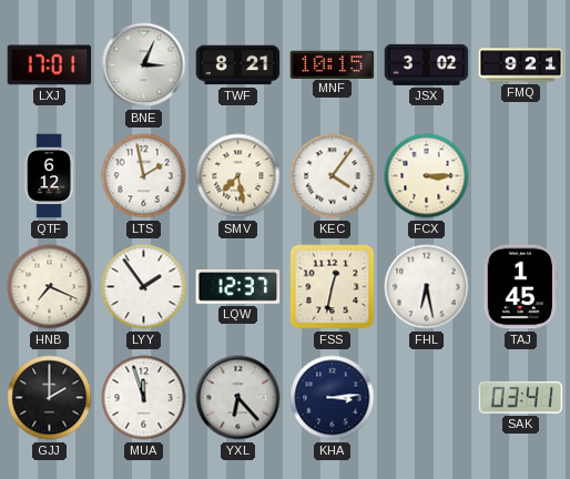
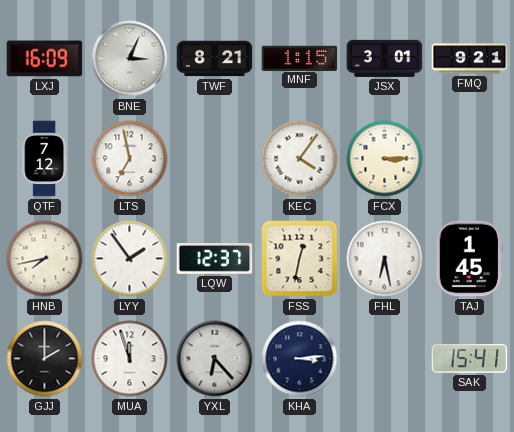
LXJ: 17:01 -> 16:09
MNF: 10:15 -> 1:15
JSX: 3:02 -> 3:01
QTF: 6:12 -> 7:12
LTS: 1:58 -> 6:58
SMV: 7:28 -> none
HNB: 7:19 -> 7:43
SAK: 03:41 -> 15:41
